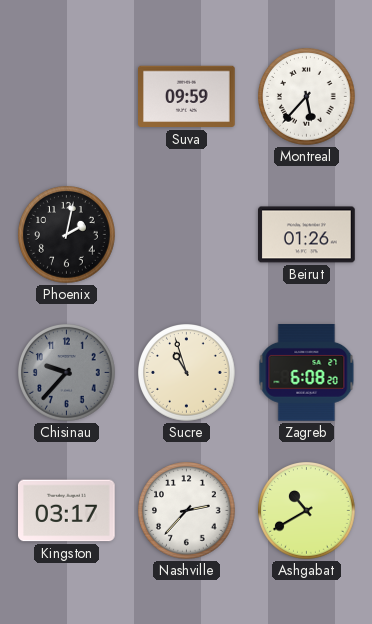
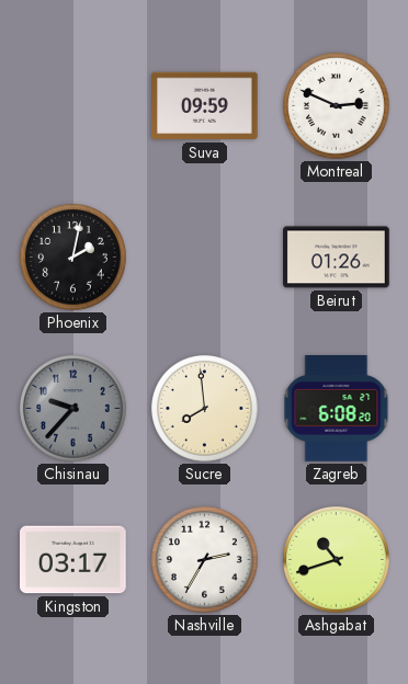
Montreal: 5:37 -> 2:49
Sucre: 10:57 -> 7:59
Nashville: 2:37 -> 2:35
Ashgabat: 10:40 -> 10:42
